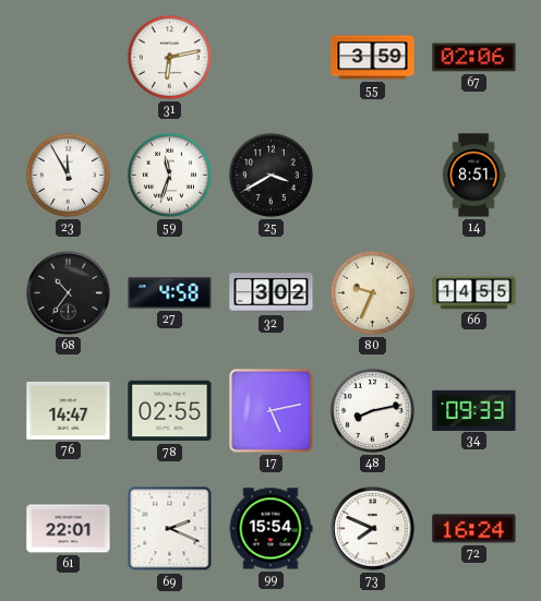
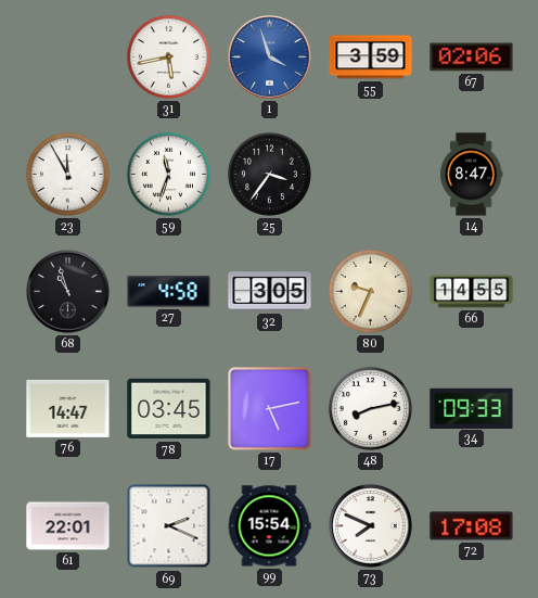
31: 6:13 -> 5:43
1: none -> 3:57
25: 3:40 -> 3:36
14: 8:51 -> 8:47
68: 10:36 -> 10:57
32: 3:02 -> 3:05
78: 02:55 -> 03:45
72: 16:24 -> 17:08
